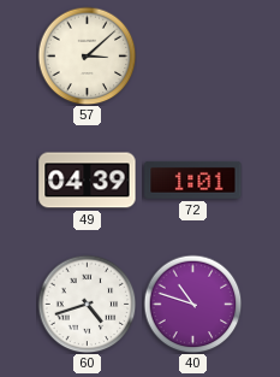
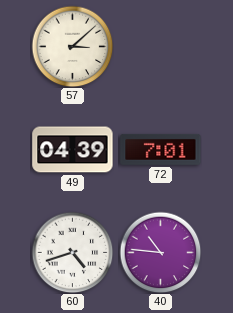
72: 1:01 -> 7:01
40: 10:48 -> 10:46
